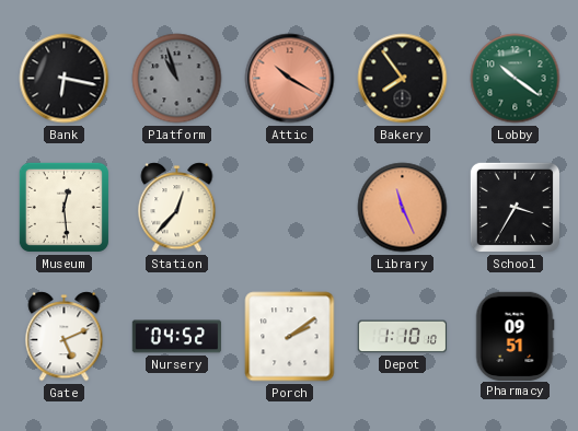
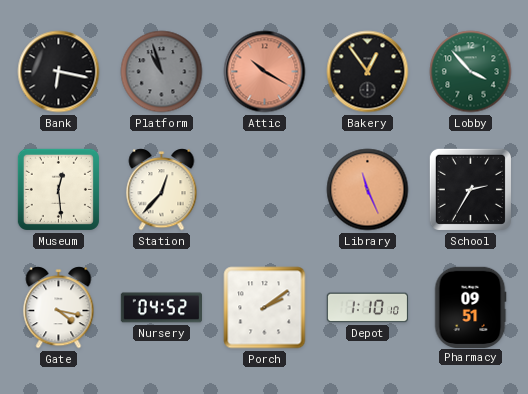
Bakery: 7:54 -> 12:54
Lobby: 10:21 -> 3:53
School: 3:35 -> 2:35
Gate: 5:11 -> 4:17
